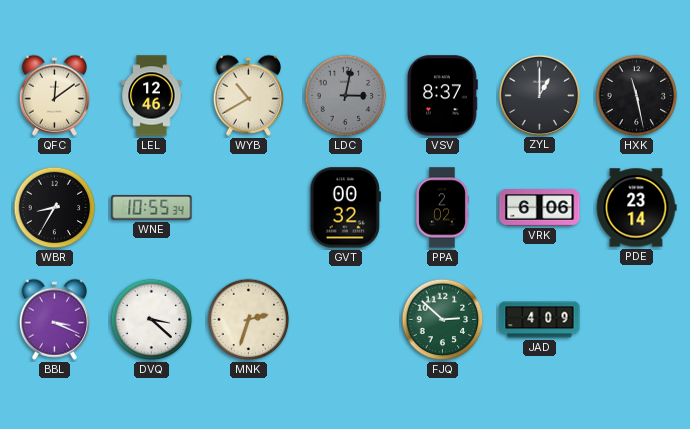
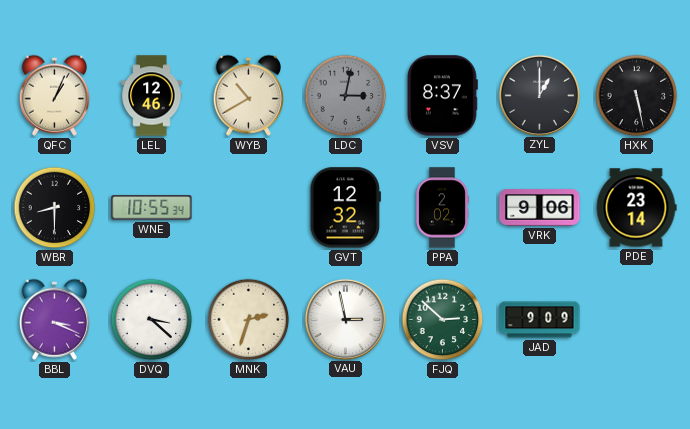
QFC: 12:09 -> 1:04
HXK: 11:28 -> 5:28
WBR: 8:35 -> 8:30
GVT: 00:32 -> 12:32
VRK: 6:06 -> 9:06
VAU: none -> 2:58
JAD: 4:09 -> 9:09
